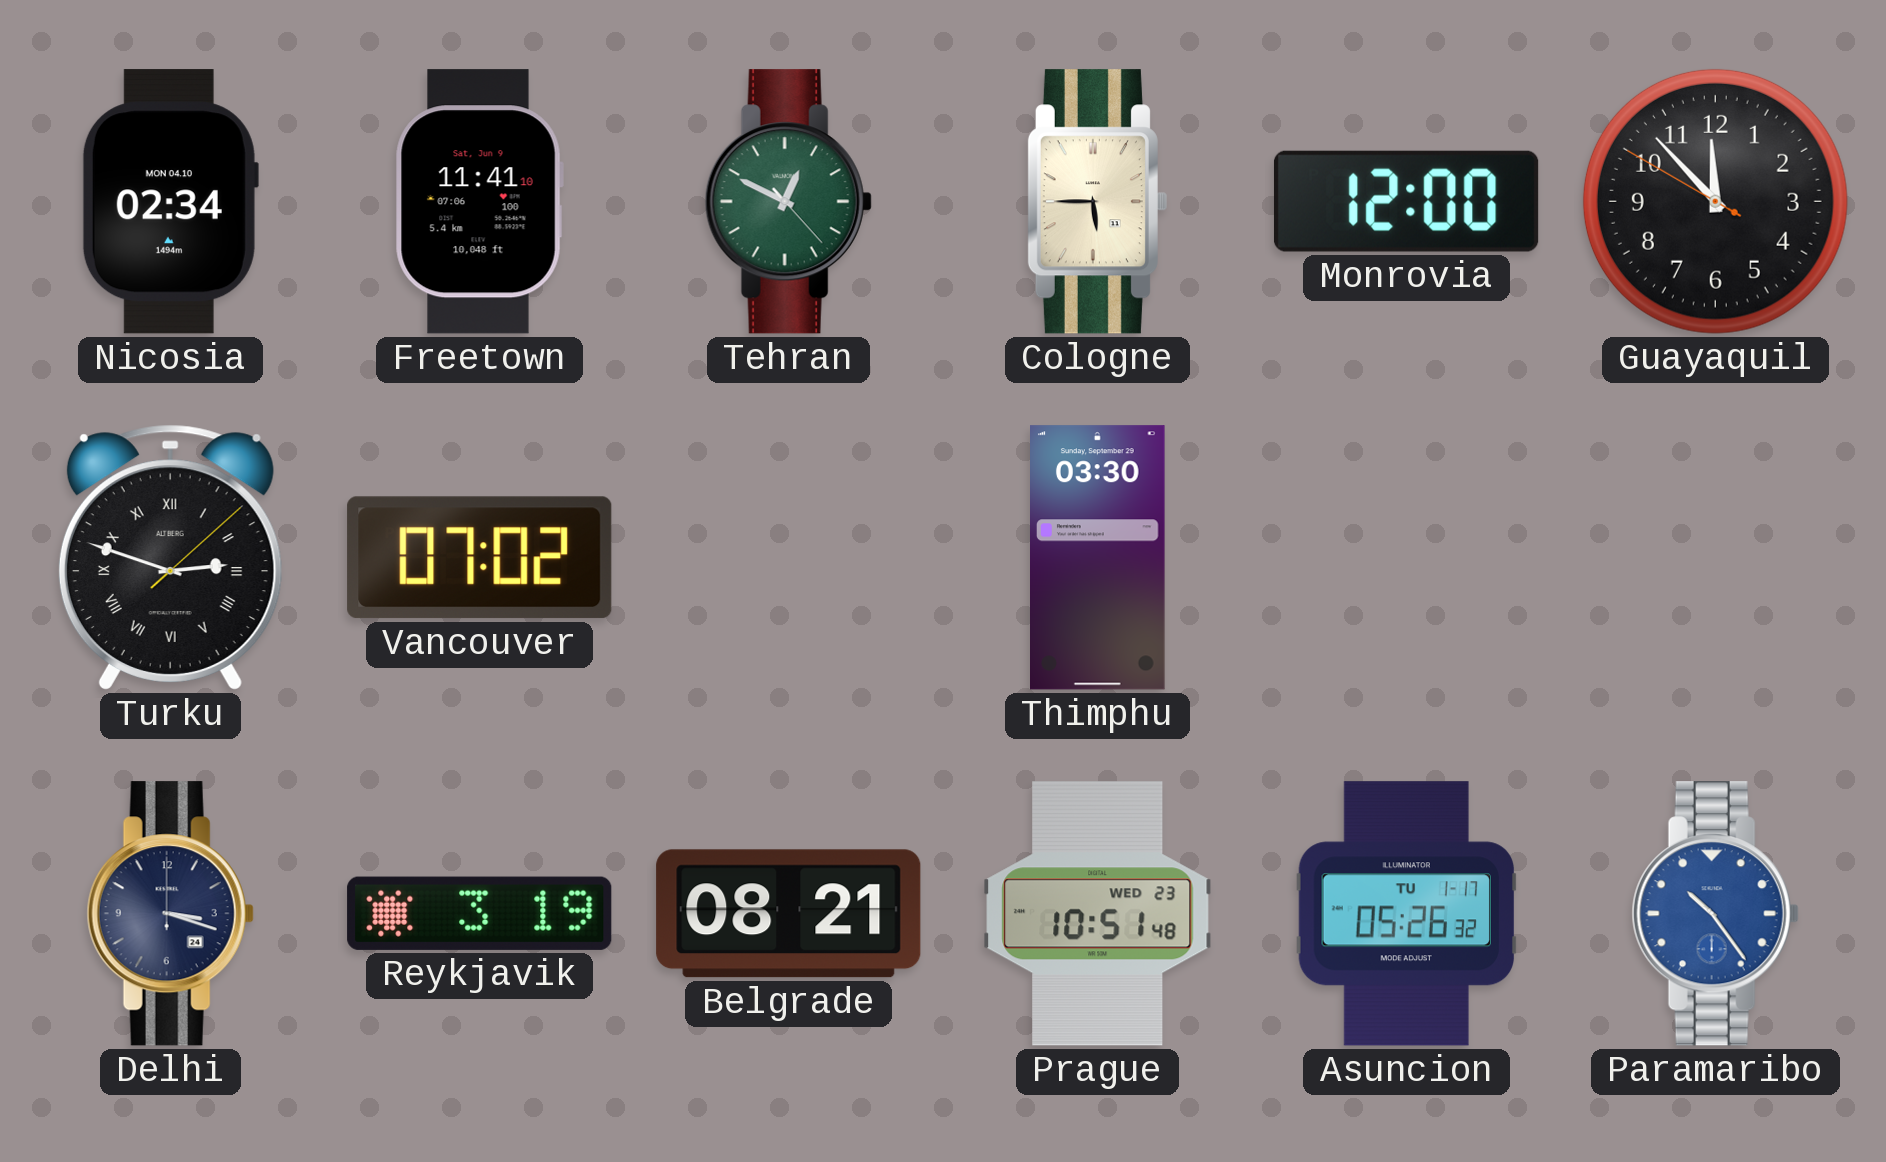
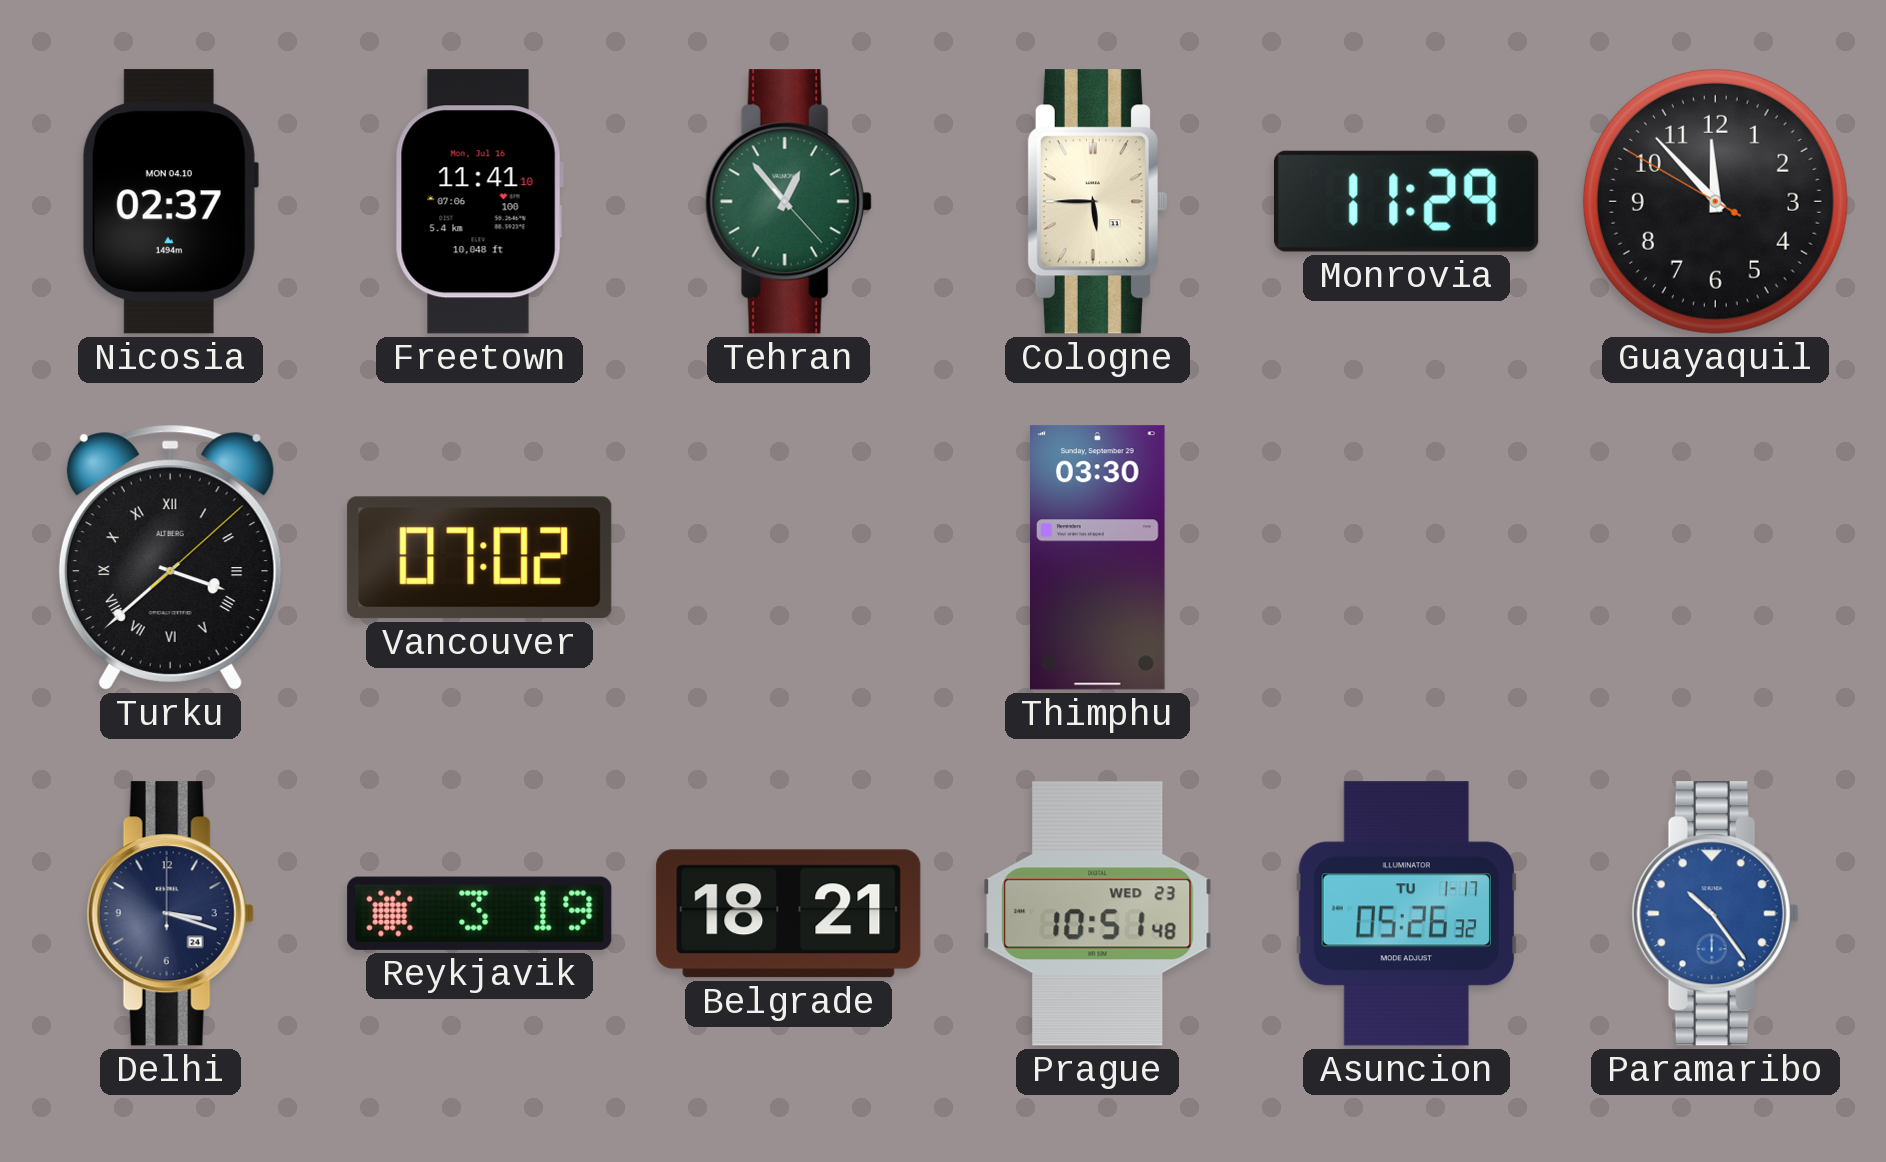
Nicosia: 02:34 -> 02:37
Freetown date: Sat, Jun 9 -> Mon, Jul 16
Tehran: 12:49 -> 12:53
Monrovia: 12:00 -> 11:29
Turku: 2:48 -> 3:38
Belgrade: 08:21 -> 18:21
